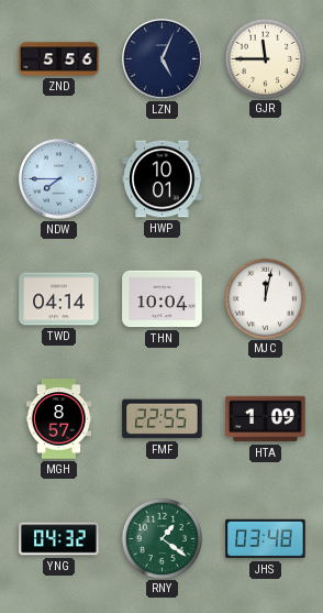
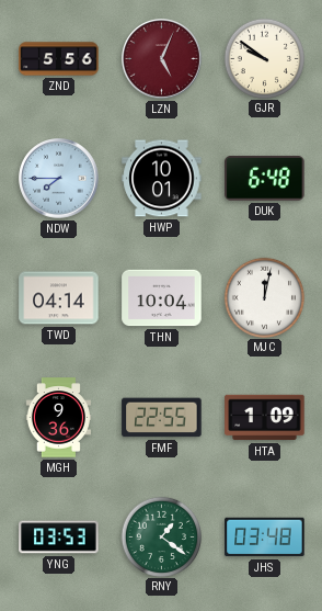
LZN dial: navy -> burgundy
GJR: 11:45 -> 9:51
DUK: none -> 6:48
MGH: 8:57 -> 9:36
YNG: 04:32 -> 03:53
